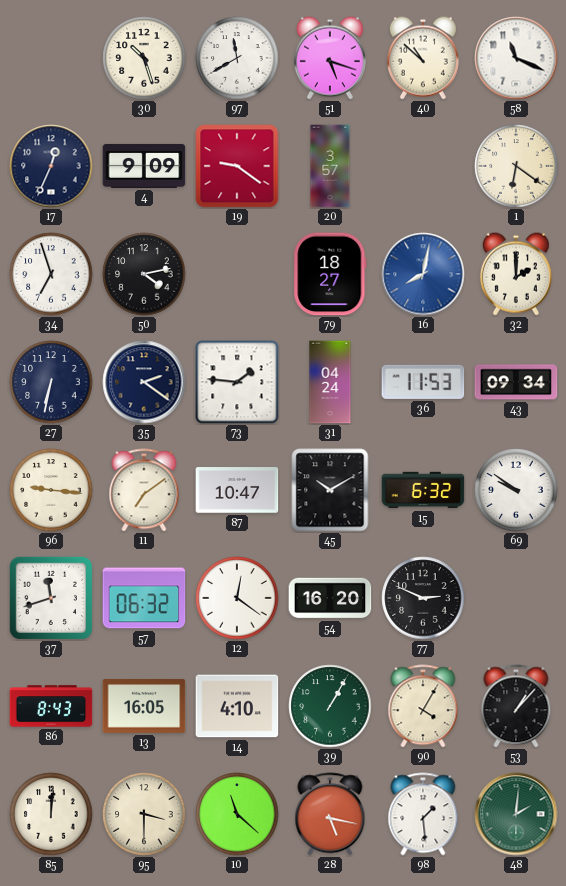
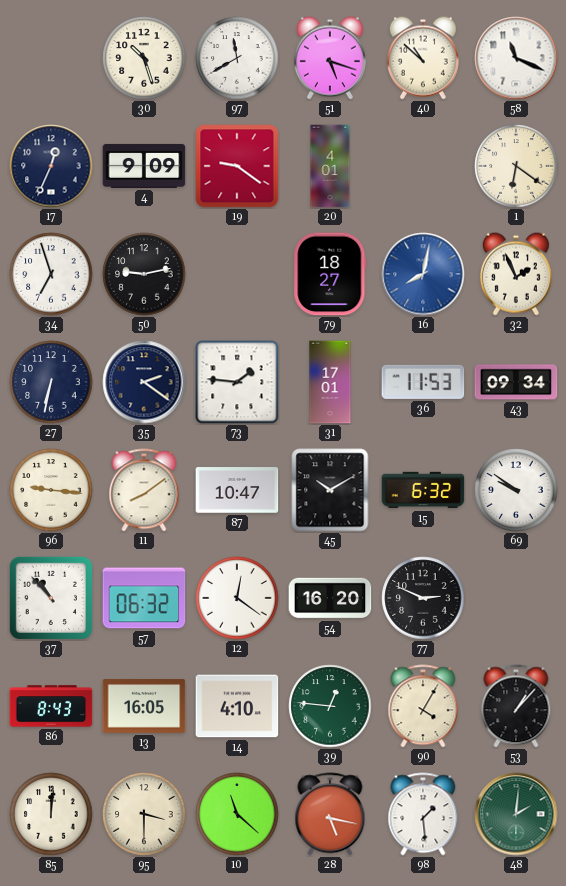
20: 3:57 -> 4:01
50: 4:13 -> 9:13
32: 2:00 -> 1:56
31: 04:24 -> 17:01
11: 7:09 -> 8:09
37: 11:42 -> 10:53
39: 1:05 -> 12:46
